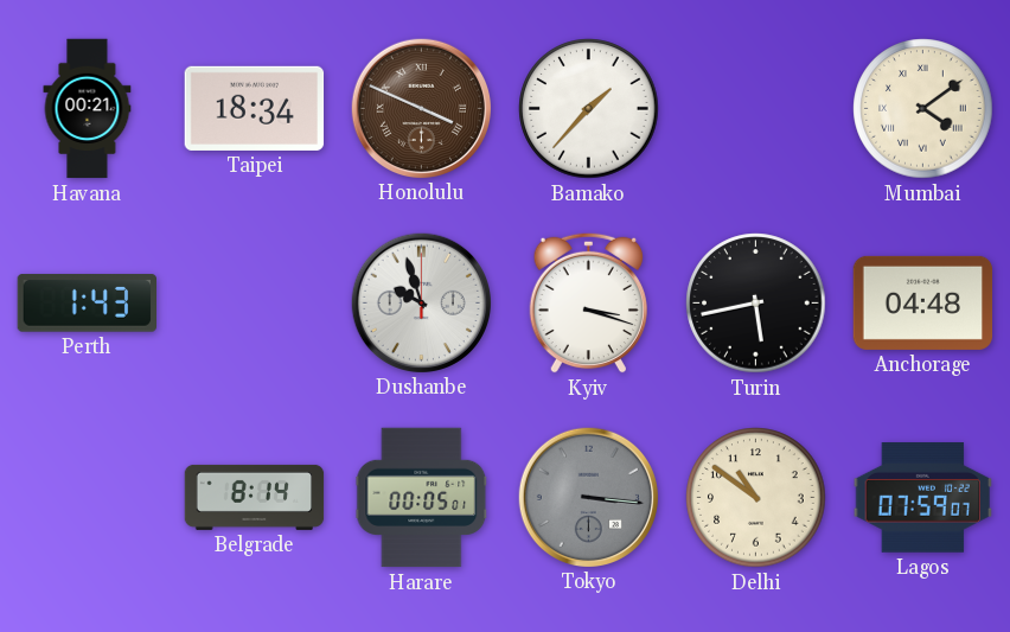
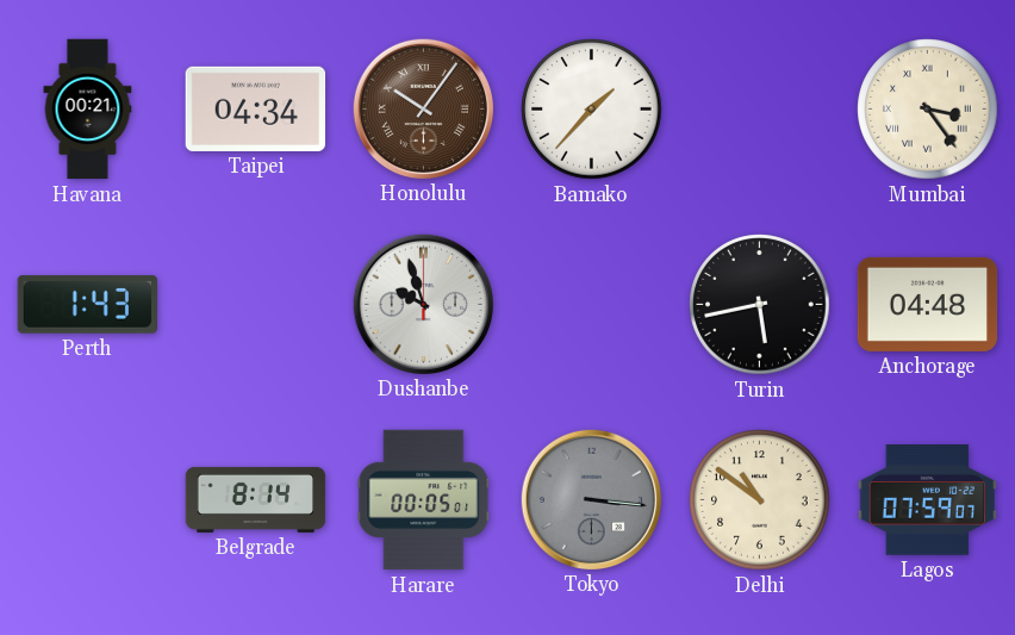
Taipei: 18:34 -> 04:34
Honolulu: 3:49 -> 10:06
Mumbai: 4:09 -> 3:24
Kyiv: 3:18 -> none
